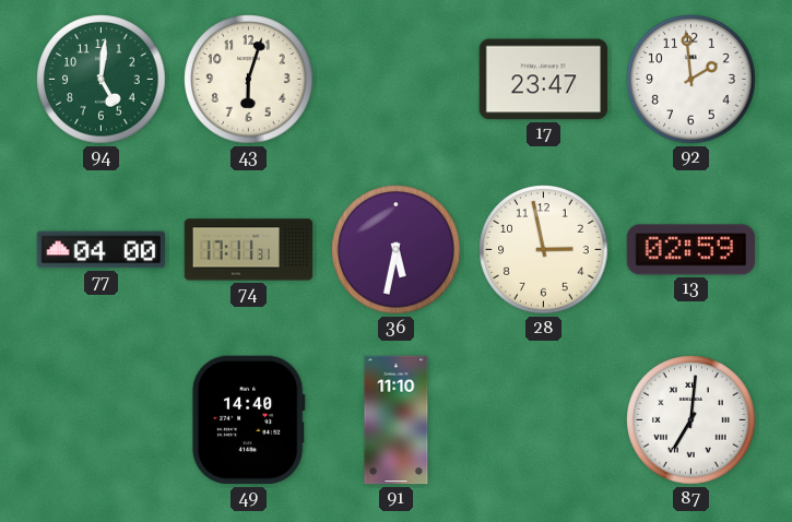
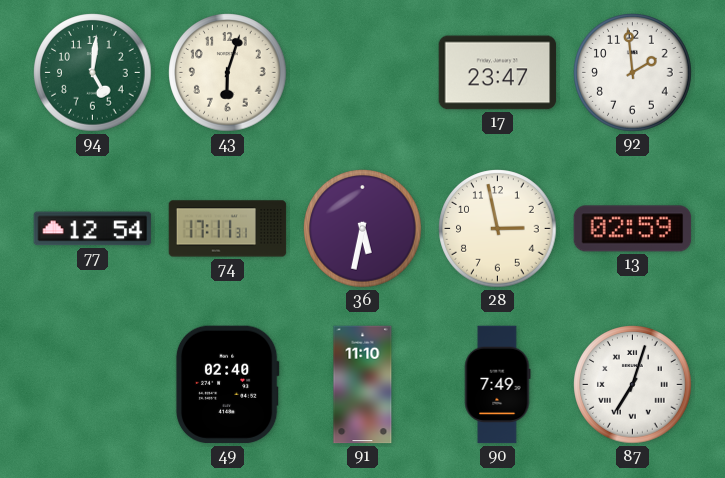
77: 04:00 -> 12:54
49: 14:40 -> 02:40
90: none -> 7:49
87: 7:01 -> 7:03
